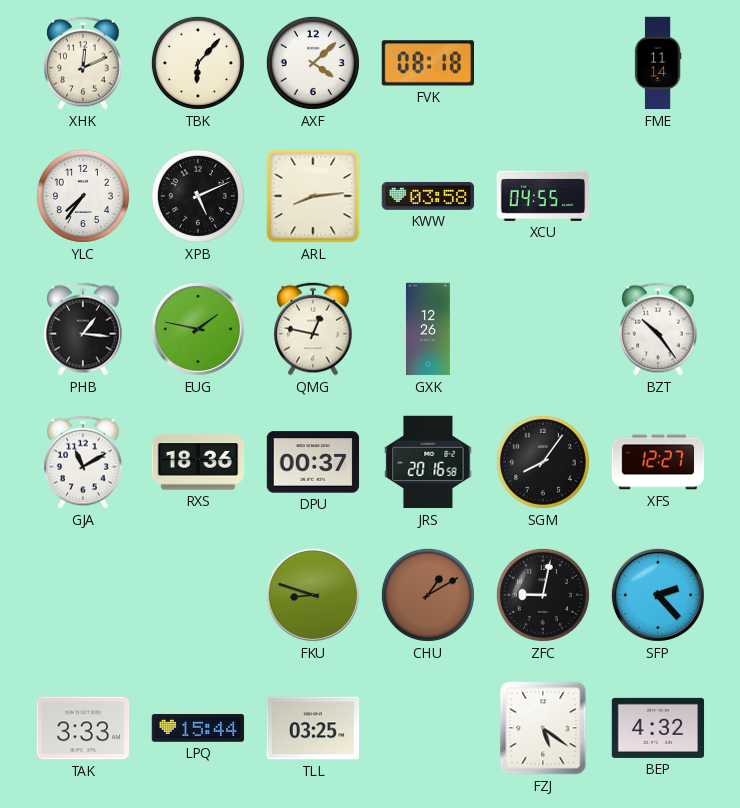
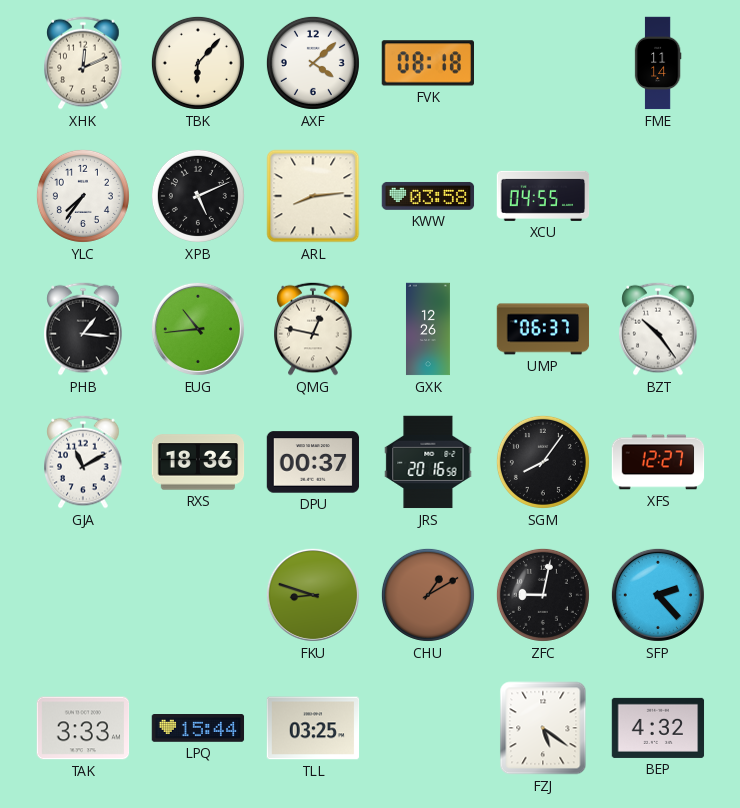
EUG: 1:47 -> 10:44
UMP: none -> 06:37
